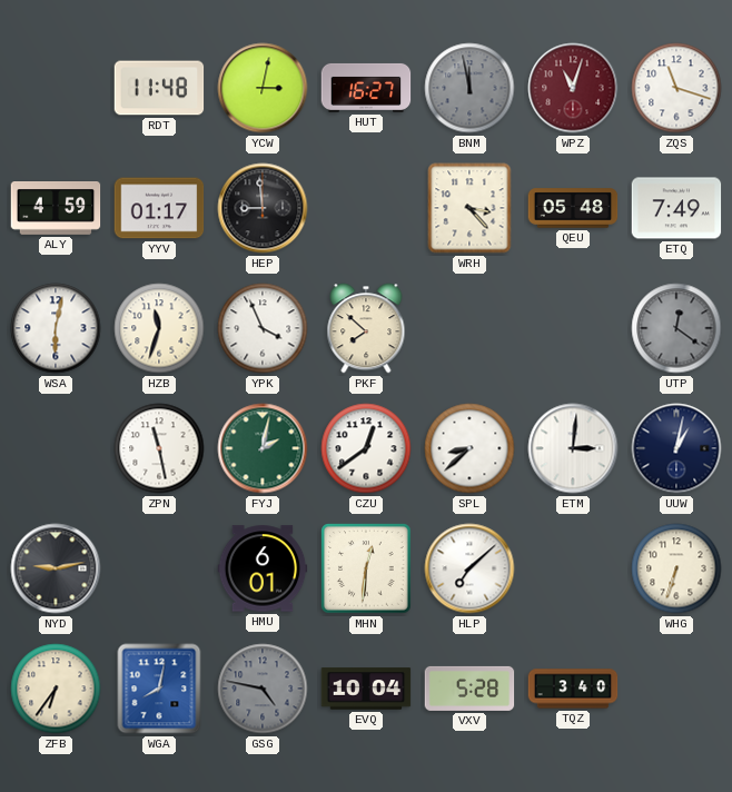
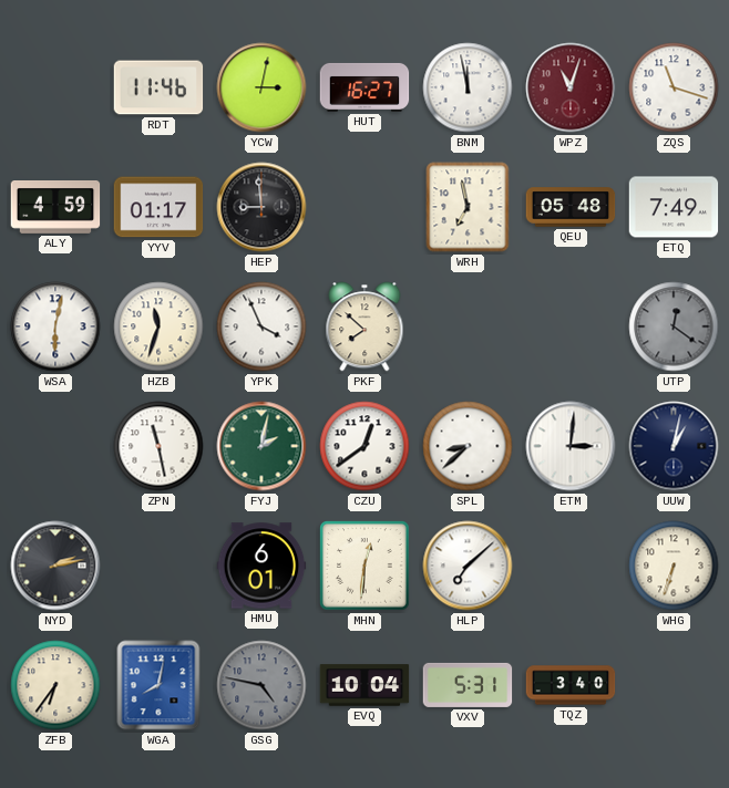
RDT: 11:48 -> 11:46
BNM dial: grey -> white
WRH: 3:23 -> 6:58
NYD: 9:13 -> 2:13
VXV: 5:28 -> 5:31
